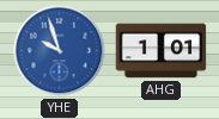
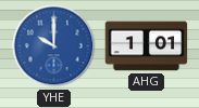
YHE: 9:57 -> 10:00
